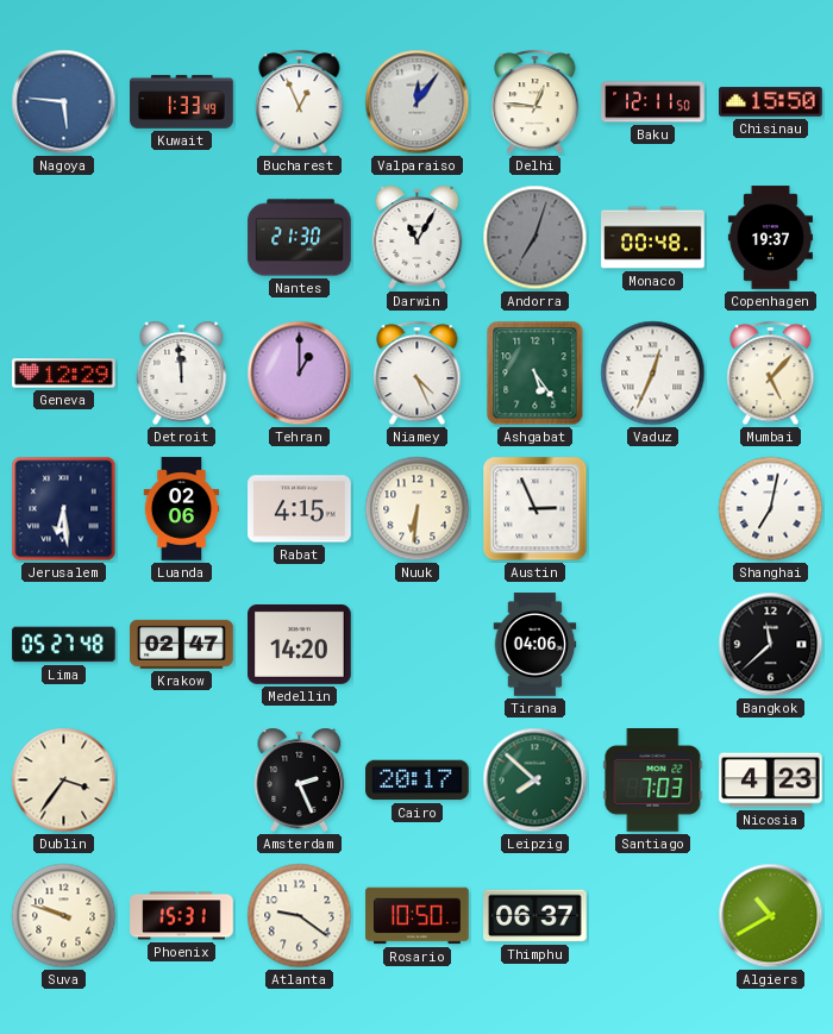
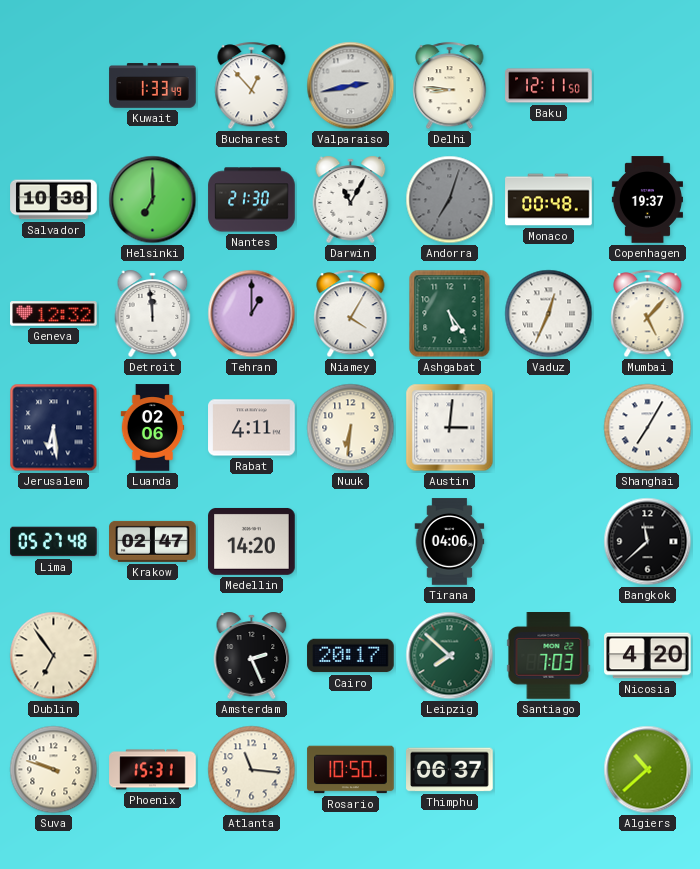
Nagoya: 5:46 -> none
Bucharest: 12:56 -> 12:53
Valparaiso: 12:06 -> 2:43
Delhi: 12:46 -> 8:46
Chisinau: 15:50 -> none
Salvador: none -> 10:38
Helsinki: none -> 7:00
Geneva: 12:29 -> 12:32
Niamey: 4:26 -> 4:05
Rabat: 4:15 -> 4:11
Austin: 2:56 -> 3:01
Shanghai: 7:02 -> 7:05
Dublin: 3:36 -> 6:54
Nicosia: 4:23 -> 4:20
Atlanta: 9:21 -> 11:16
Algiers: 10:40 -> 10:38
